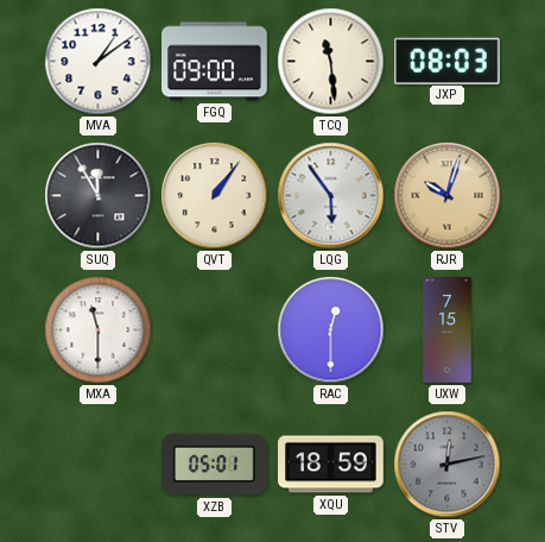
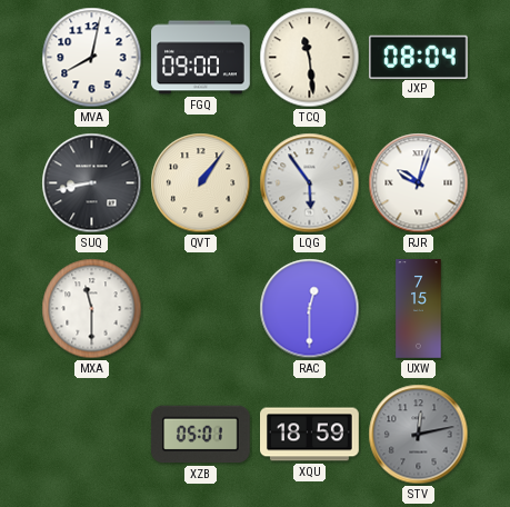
MVA: 1:09 -> 8:02
JXP: 08:03 -> 08:04
SUQ: 11:55 -> 8:43
RJR dial: champagne -> white
